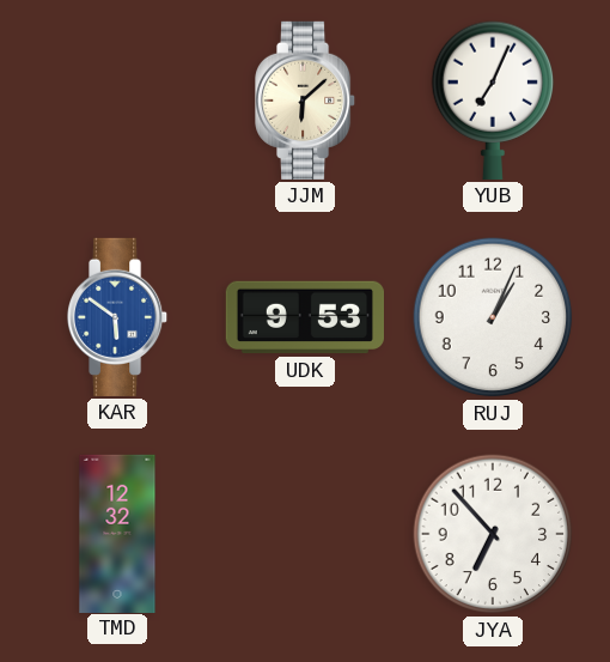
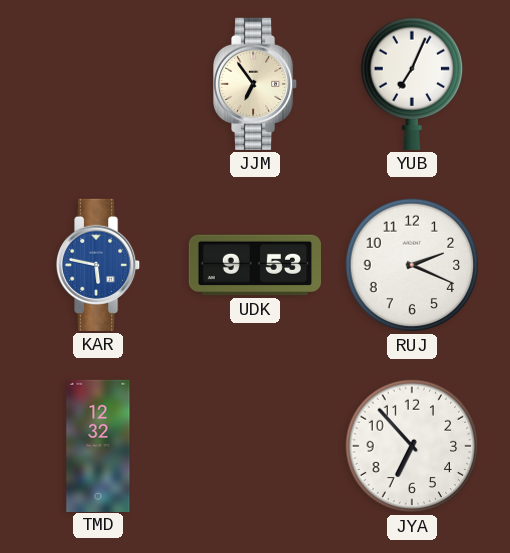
JJM: 6:08 -> 6:54
KAR: 5:51 -> 5:47
RUJ: 1:04 -> 2:19
